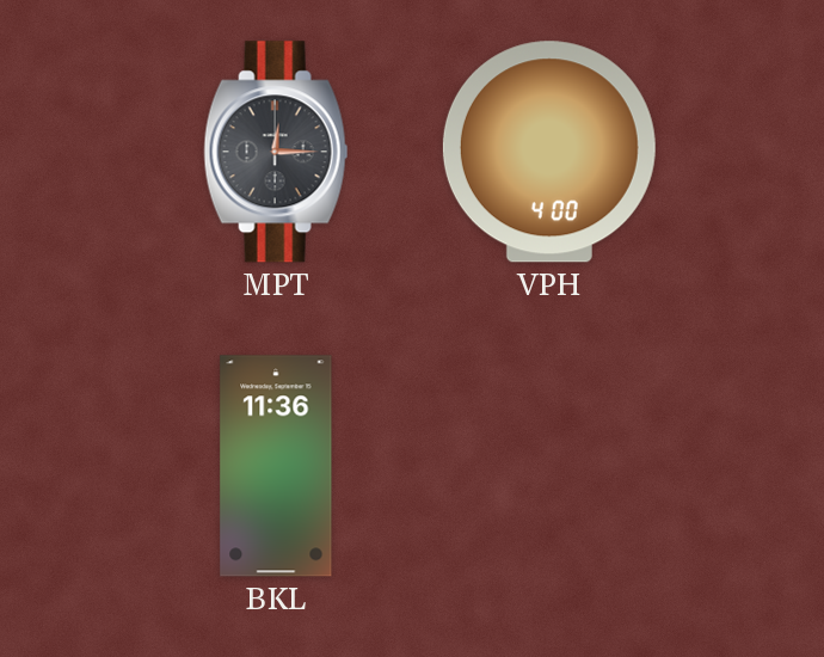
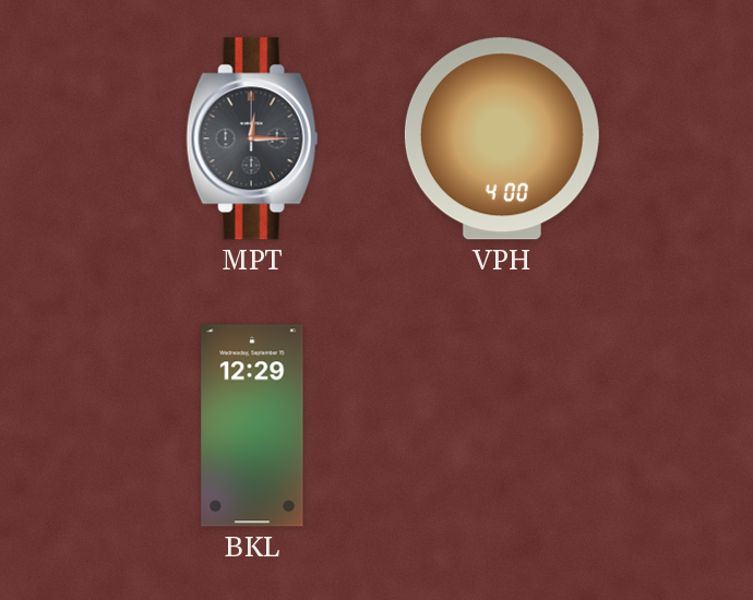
BKL: 11:36 -> 12:29
